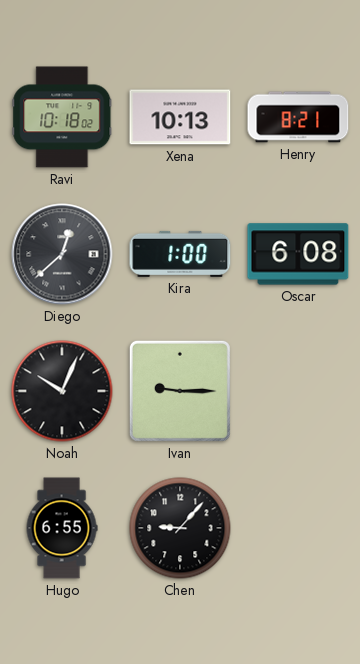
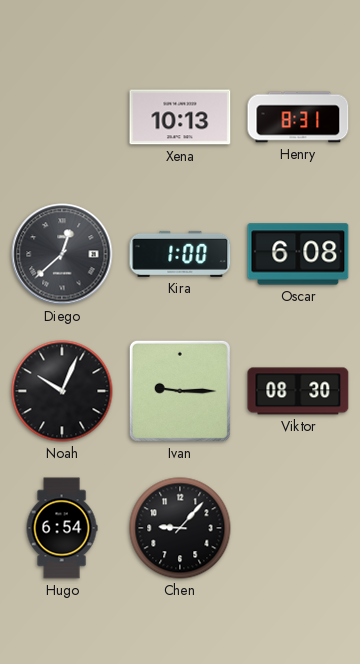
Ravi: 10:18 -> none
Henry: 8:21 -> 8:31
Viktor: none -> 08:30
Hugo: 6:55 -> 6:54
